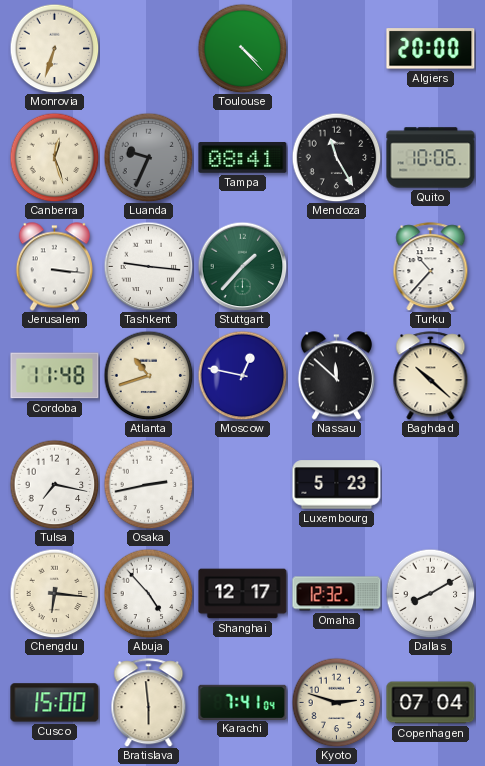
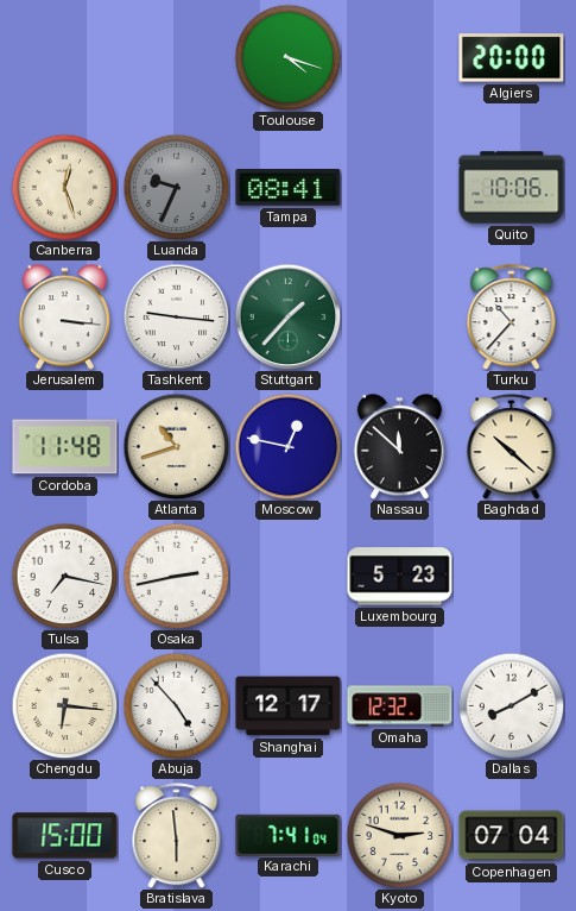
Monrovia: 6:33 -> none
Toulouse: 4:23 -> 4:18
Mendoza: 11:25 -> none
